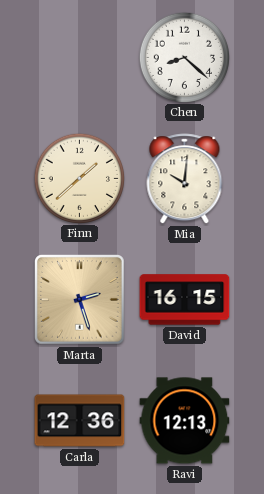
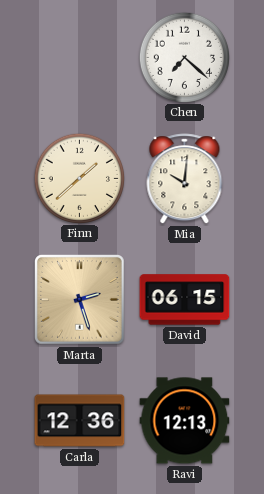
Chen: 8:22 -> 7:22
David: 16:15 -> 06:15
